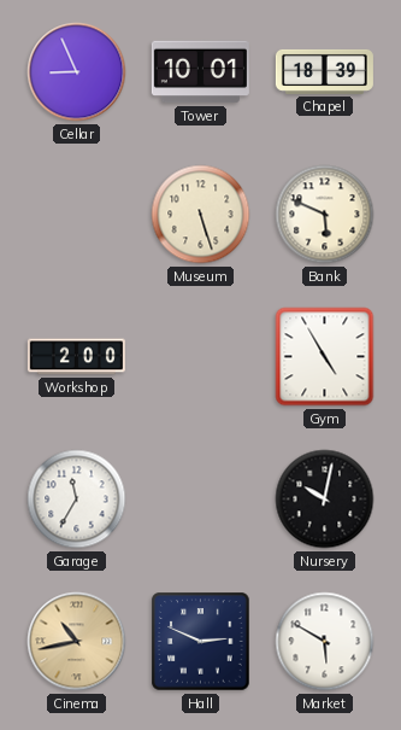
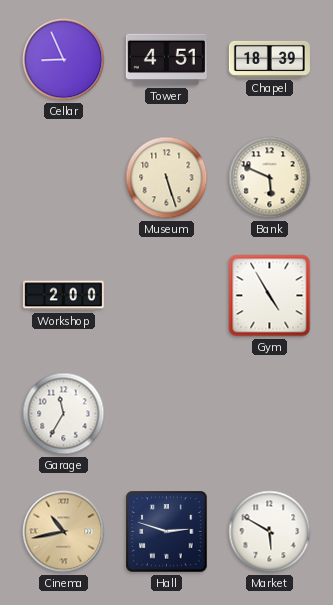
Tower: 10:01 -> 4:51
Nursery: 10:02 -> none
Hall: 2:49 -> 2:48
